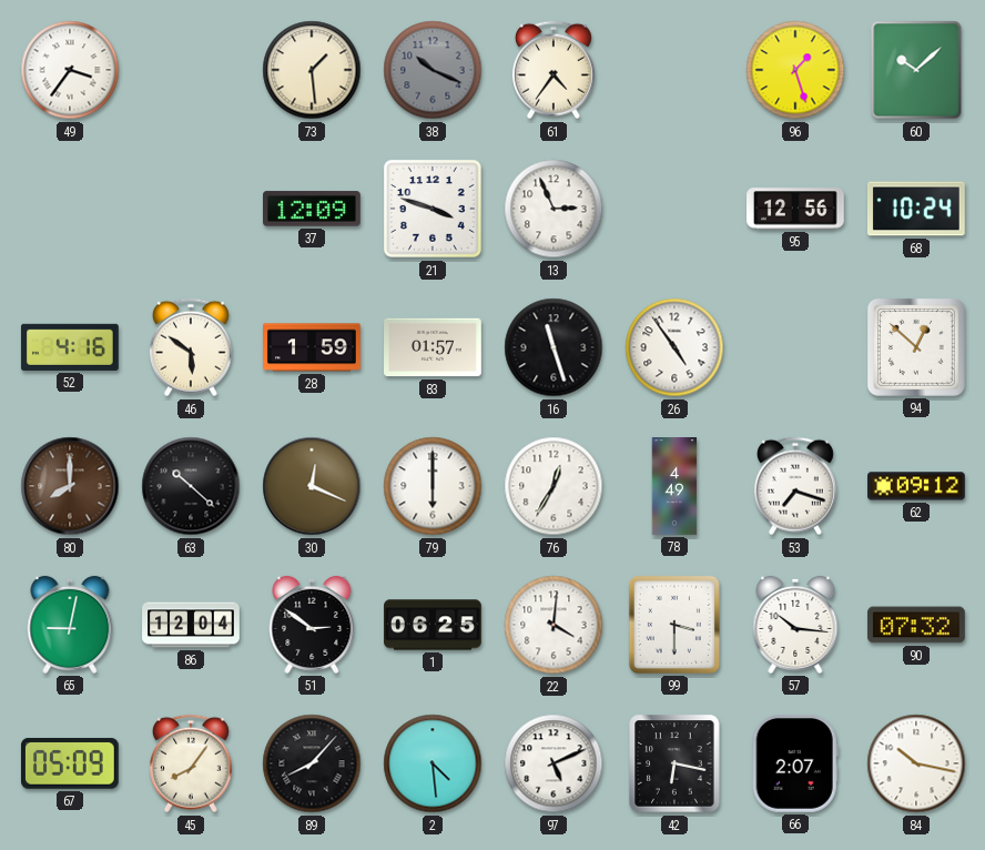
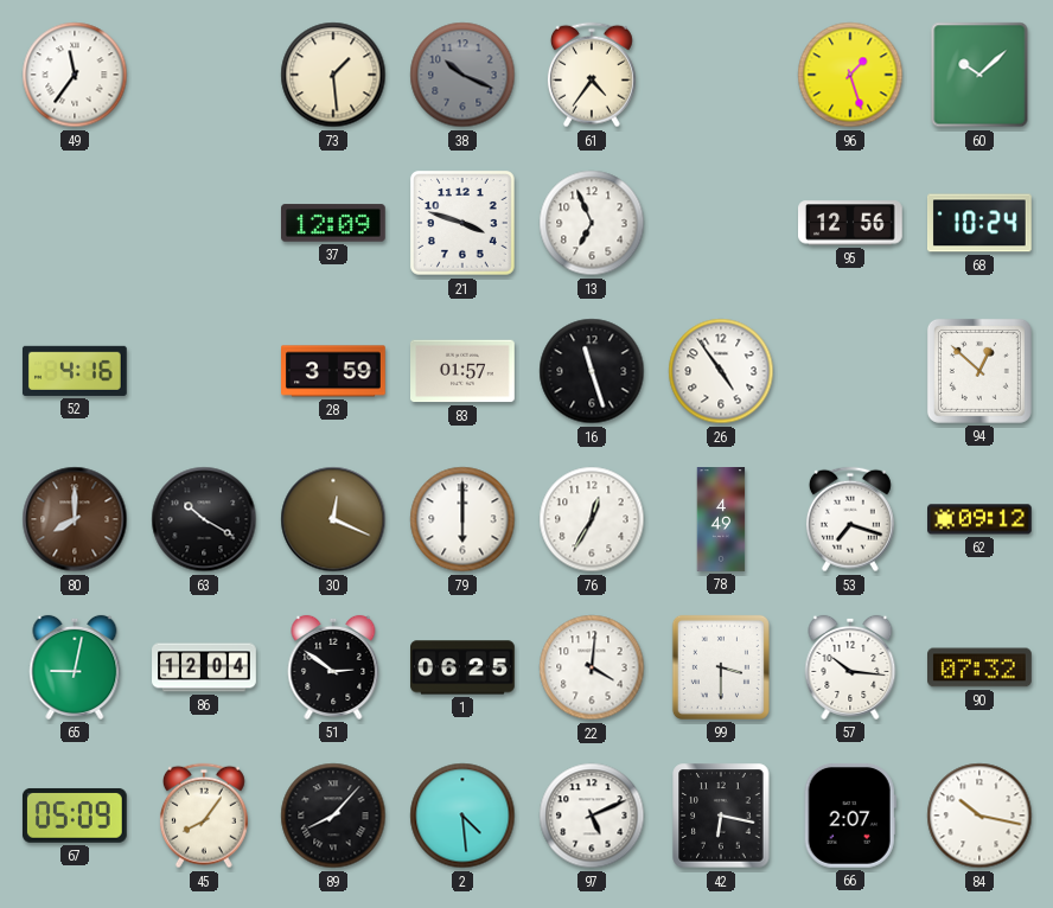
49: 3:36 -> 11:36
13: 2:56 -> 6:56
46: 5:51 -> none
28: 1:59 -> 3:59
63: 10:22 -> 10:20
